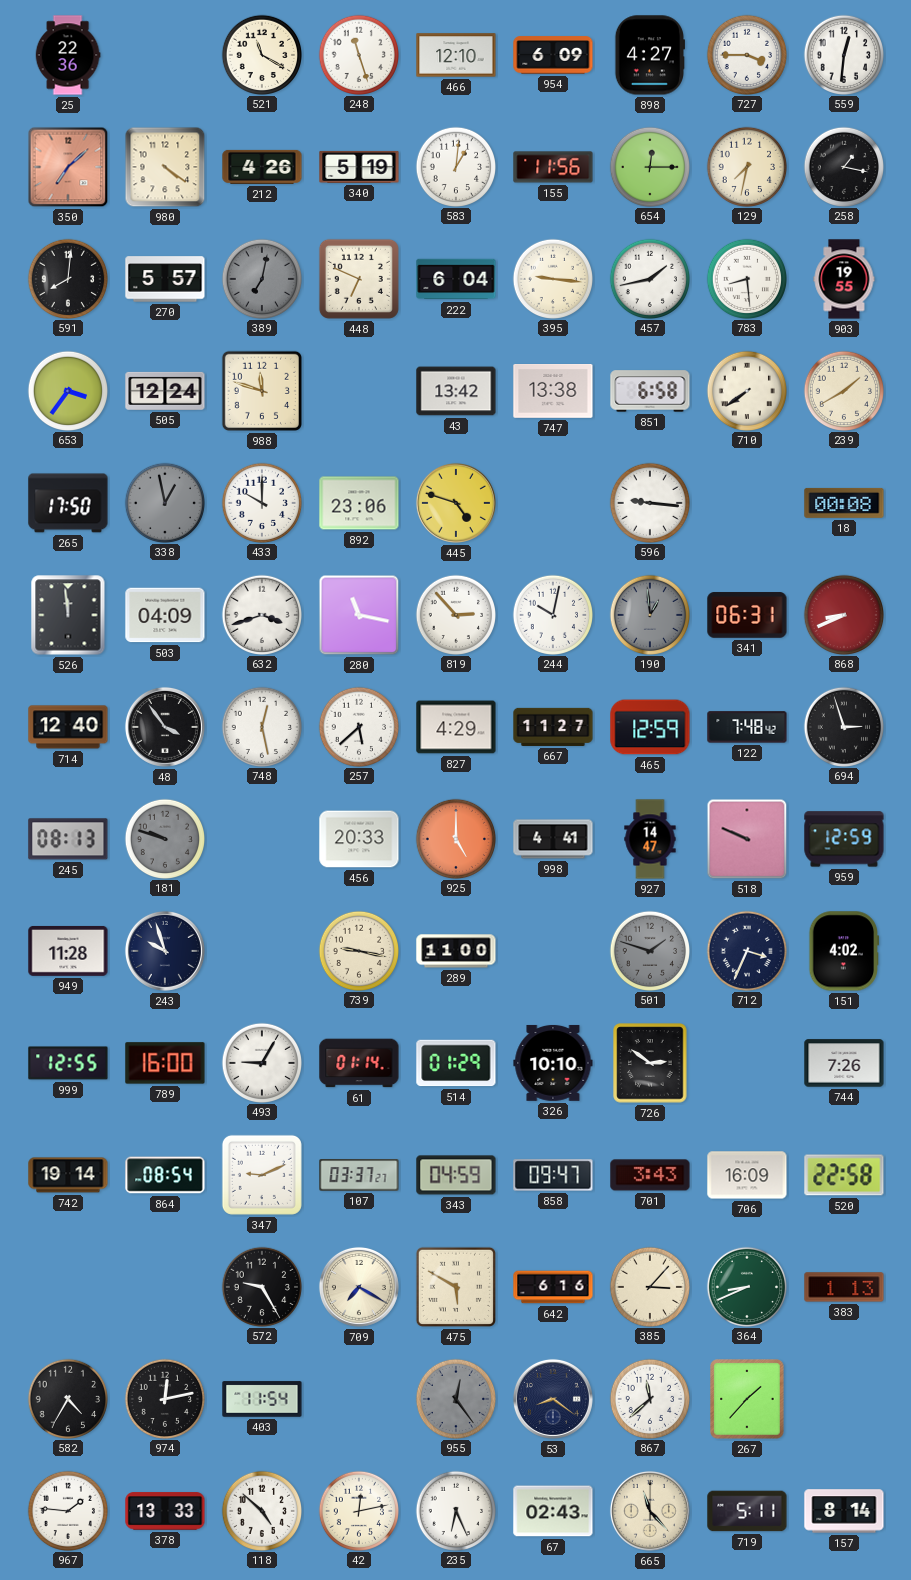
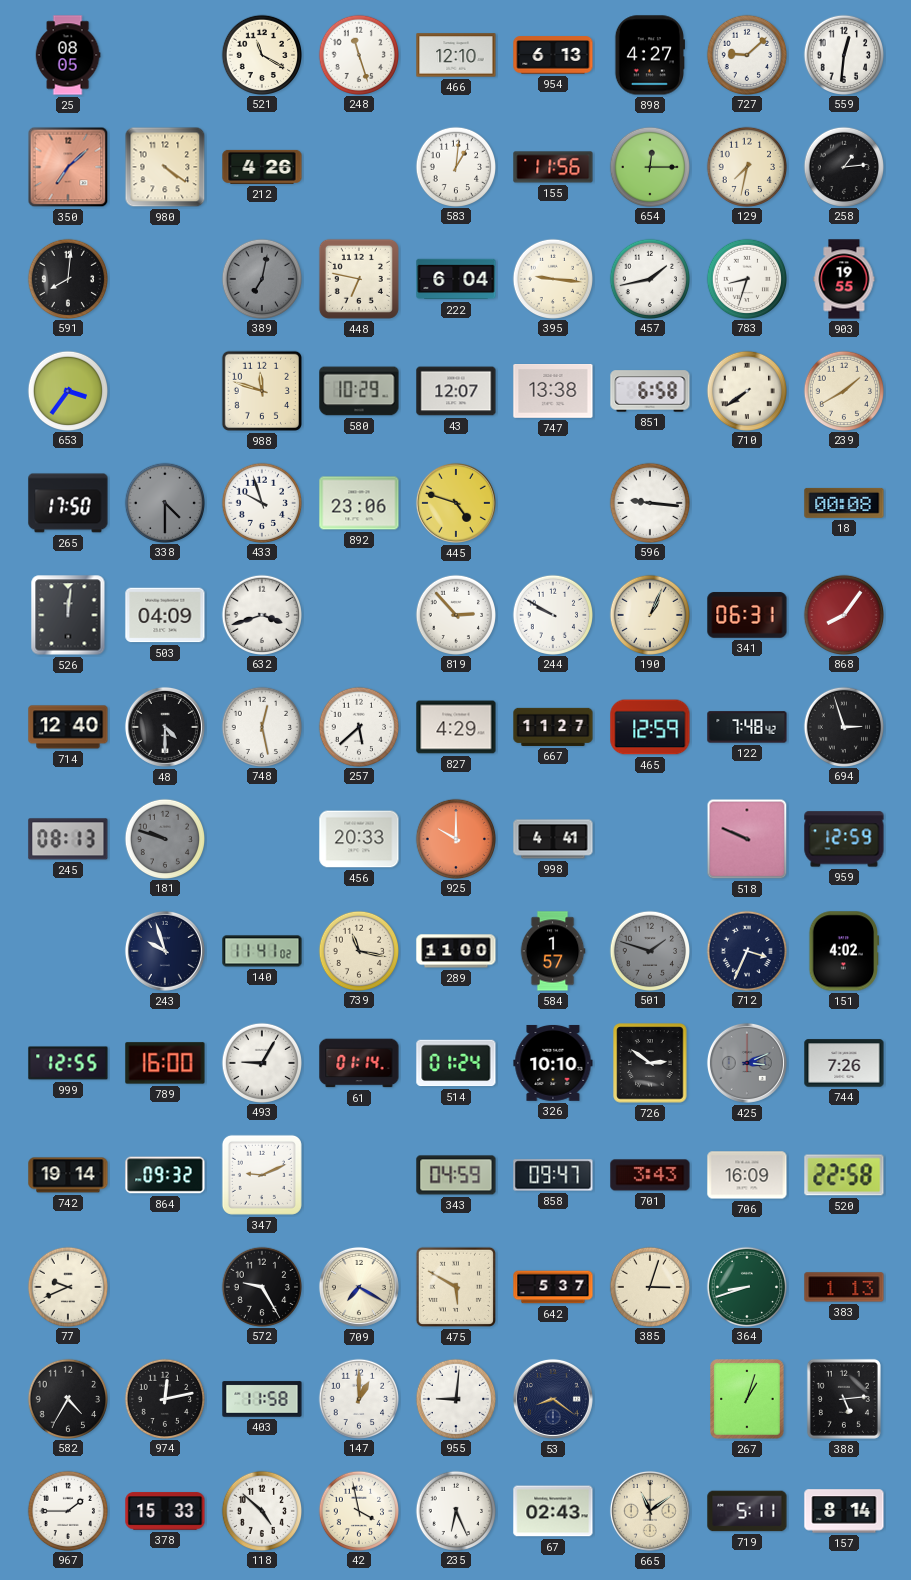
25: 22:36 -> 08:05
954: 6:09 -> 6:13
727: 3:45 -> 9:08
340: 5:19 -> none
258: 1:17 -> 1:14
270: 5:57 -> none
448: 6:49 -> 6:47
783: 8:29 -> 8:33
505: 12:24 -> none
580: none -> 10:29
43: 13:42 -> 12:07
338: 12:58 -> 4:30
433: 10:00 -> 9:57
526: 11:59 -> 12:01
280: 11:17 -> none
244: 10:02 -> 9:50
190: 12:59 -> 1:04
190 dial: grey -> cream
868: 8:41 -> 8:06
48: 3:54 -> 4:30
925: 5:00 -> 10:00
927: 14:47 -> none
949: 11:28 -> none
140: none -> 11:41
739: 9:17 -> 11:17
584: none -> 1:57
514: 01:29 -> 01:24
425: none -> 3:11
864: 08:54 -> 09:32
107: 03:37 -> none
77: none -> 9:41
642: 6:16 -> 5:37
385: 3:07 -> 3:03
364: 8:41 -> 8:42
403: 11:54 -> 11:58
147: none -> 1:00
955: 12:24 -> 9:01
955 dial: grey -> white
867: 11:38 -> none
267: 1:37 -> 1:03
388: none -> 5:14
967: 1:46 -> 1:45
378: 13:33 -> 15:33
42: 12:13 -> 3:58
665: 11:23 -> 11:09
